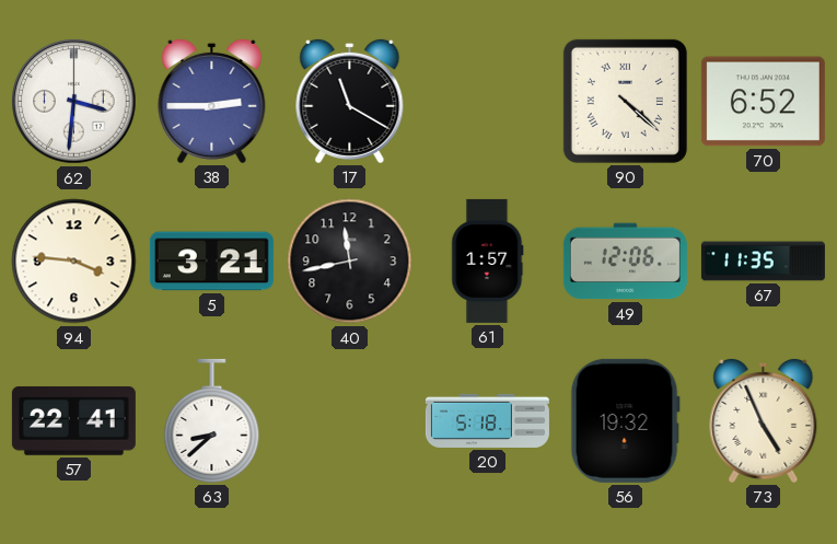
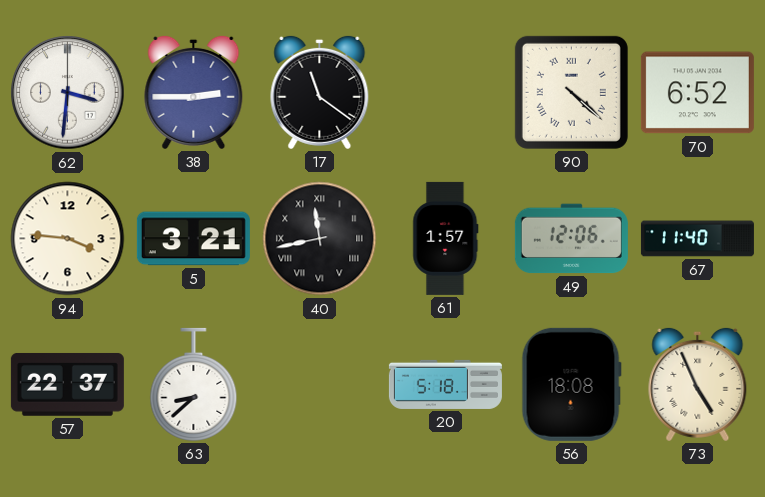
17: 11:20 -> 11:21
40 numerals: Arabic -> Roman
67: 11:35 -> 11:40
57: 22:41 -> 22:37
56: 19:32 -> 18:08
